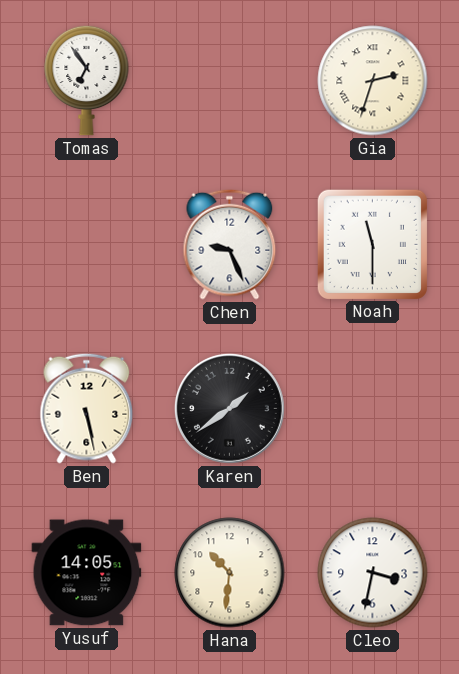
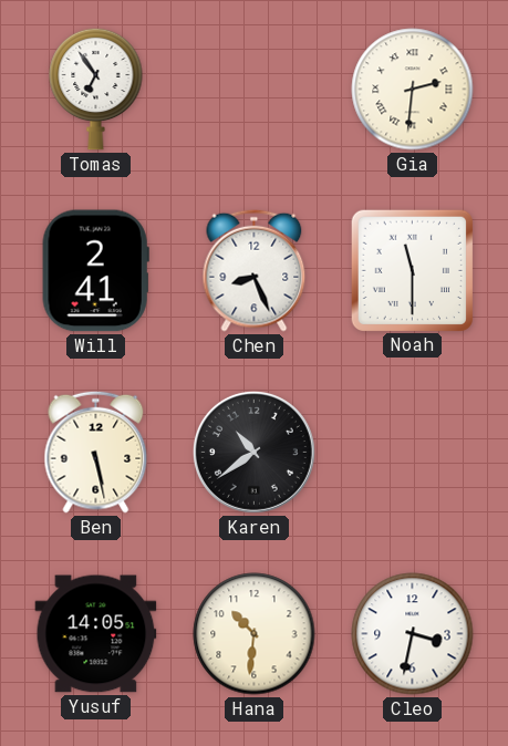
Gia: 2:33 -> 2:31
Will: none -> 2:41
Chen: 9:26 -> 8:26
Karen: 1:39 -> 10:39
